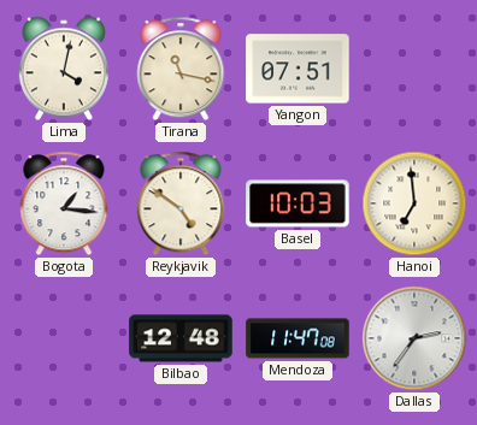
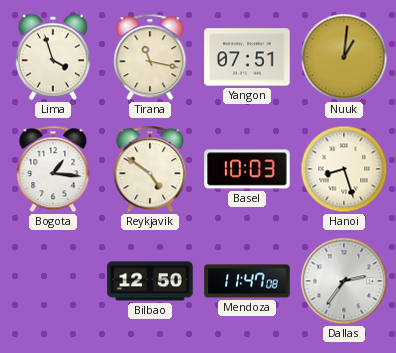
Lima: 4:02 -> 3:57
Nuuk: none -> 1:01
Hanoi: 6:59 -> 8:27
Bilbao: 12:48 -> 12:50
